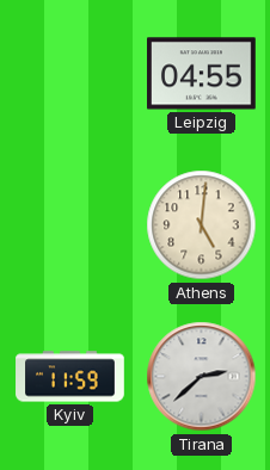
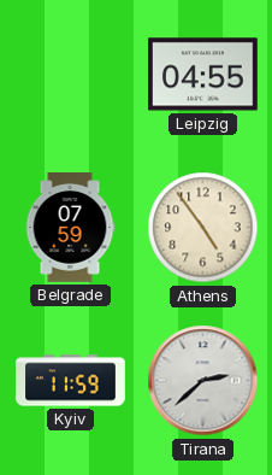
Belgrade: none -> 07:59
Athens: 5:01 -> 4:54
